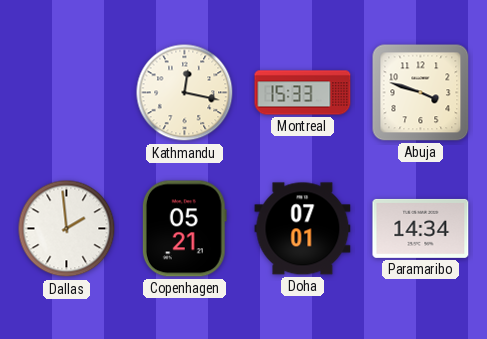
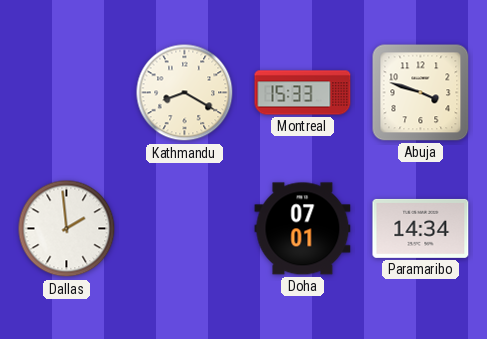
Kathmandu: 12:17 -> 8:20
Copenhagen: 05:21 -> none
